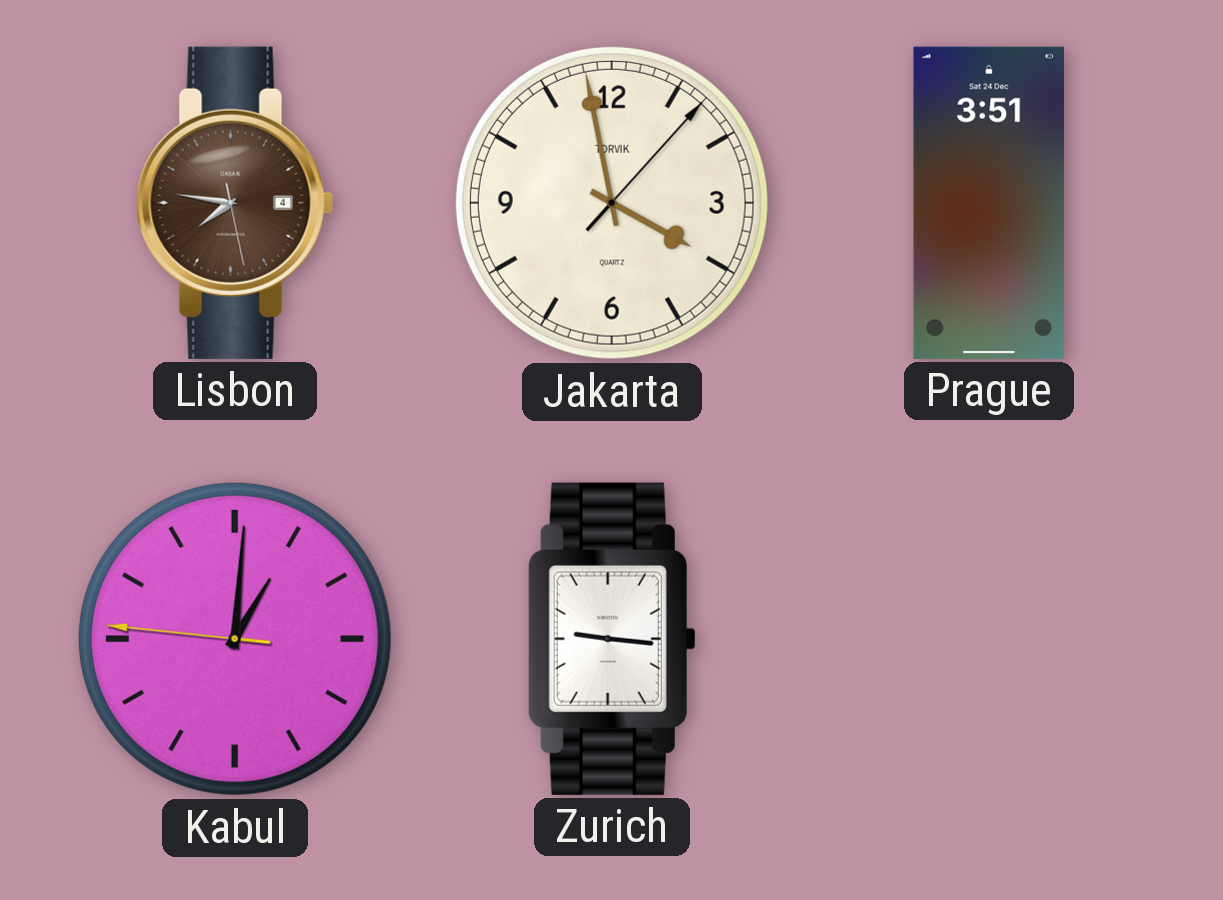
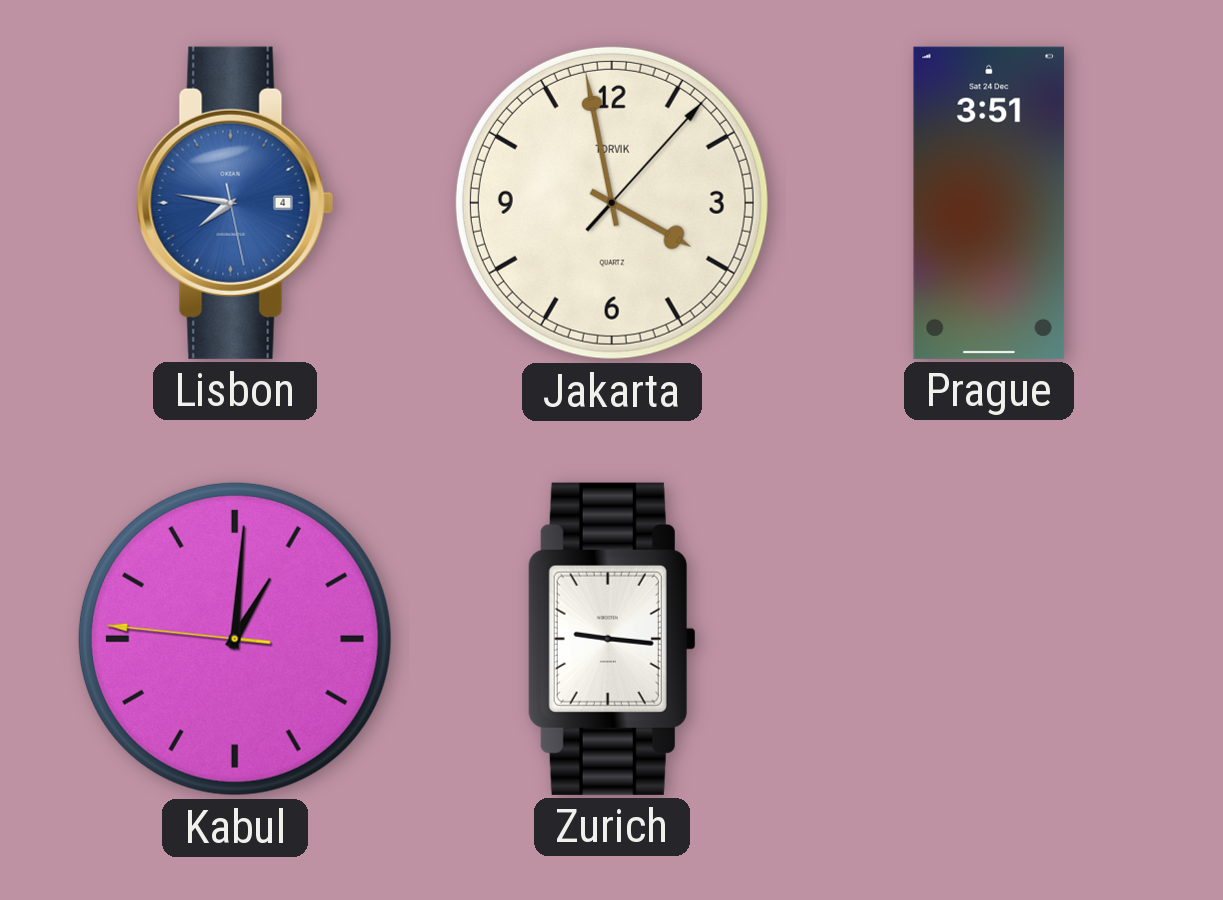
Lisbon dial: brown -> blue
